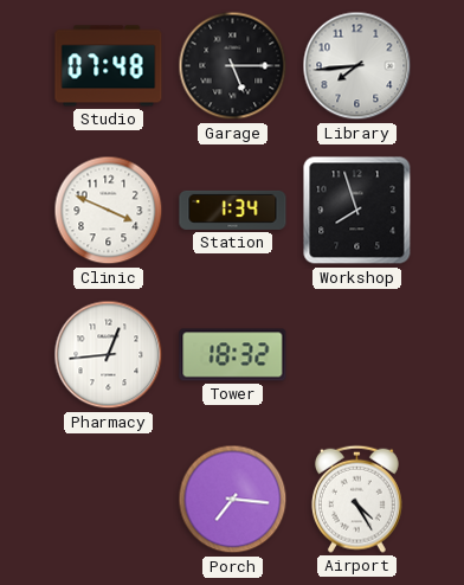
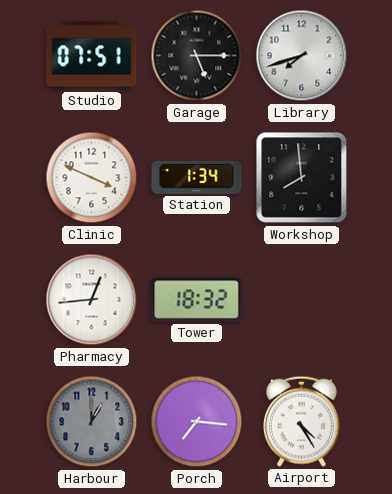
Studio: 07:48 -> 07:51
Library: 7:44 -> 7:42
Workshop: 7:57 -> 7:59
Harbour: none -> 1:00
